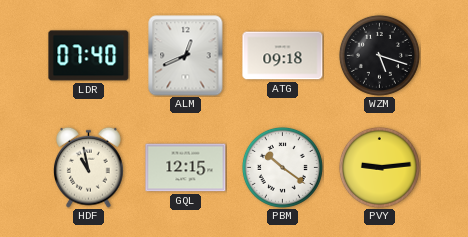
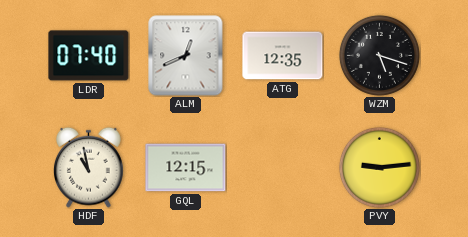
ATG: 09:18 -> 12:35
PBM: 10:21 -> none
